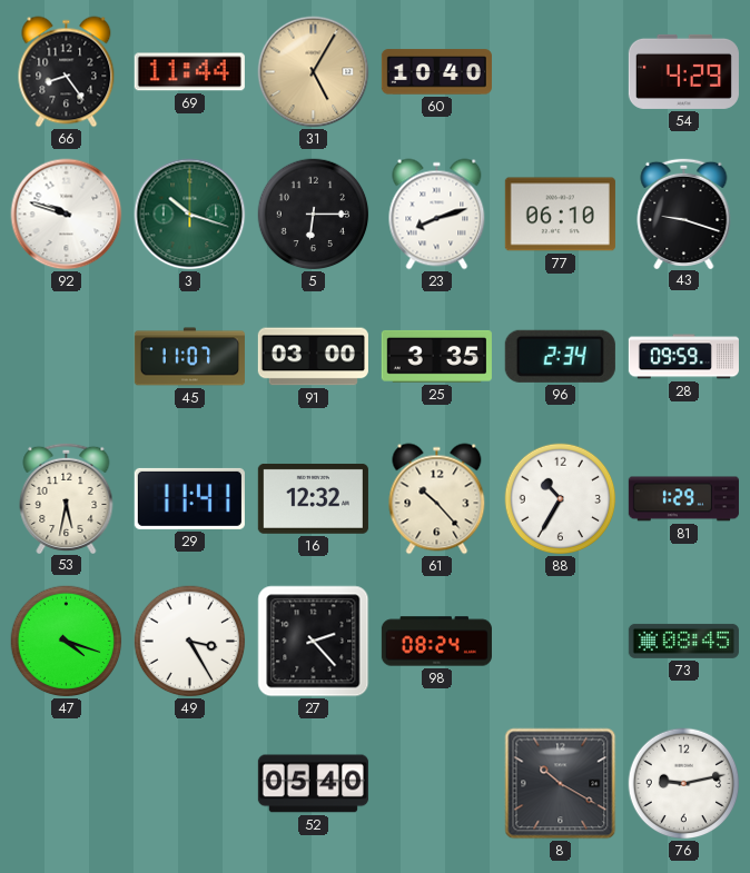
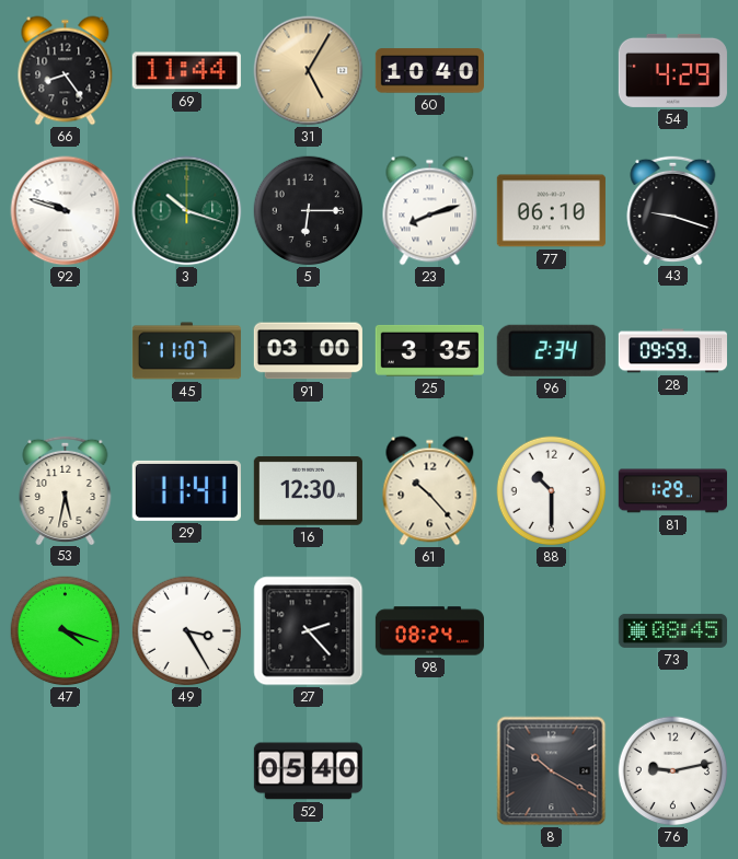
16: 12:32 -> 12:30
88: 10:35 -> 10:30
